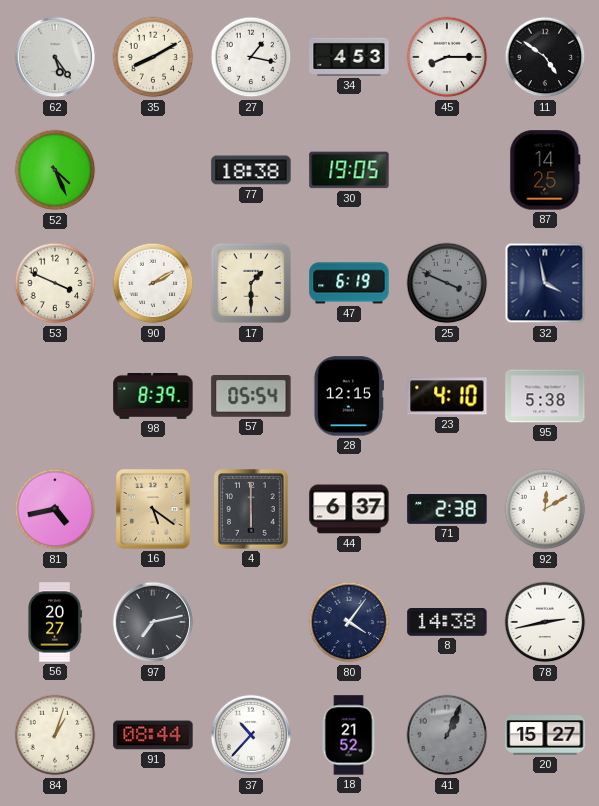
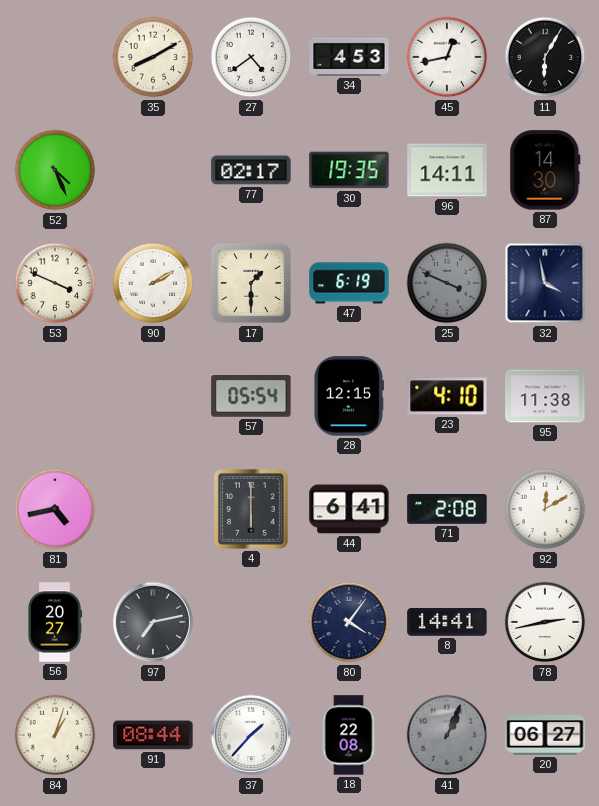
62: 5:24 -> none
27: 1:17 -> 4:39
45: 8:15 -> 12:43
11: 4:51 -> 6:05
77: 18:38 -> 02:17
30: 19:05 -> 19:35
96: none -> 14:11
87: 14:25 -> 14:30
98: 8:39 -> none
95: 5:38 -> 11:38
16: 5:21 -> none
44: 6:37 -> 6:41
71: 2:38 -> 2:08
8: 14:38 -> 14:41
37: 10:37 -> 1:37
18: 21:52 -> 22:08
20: 15:27 -> 06:27
